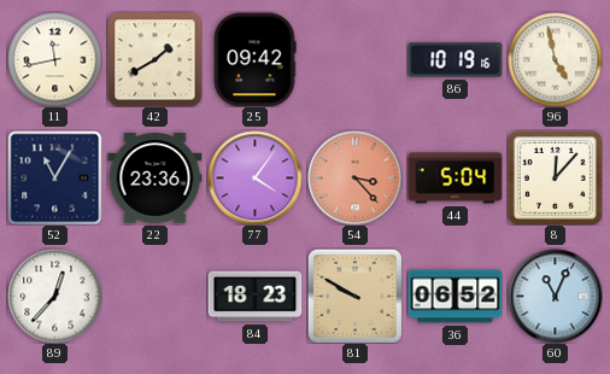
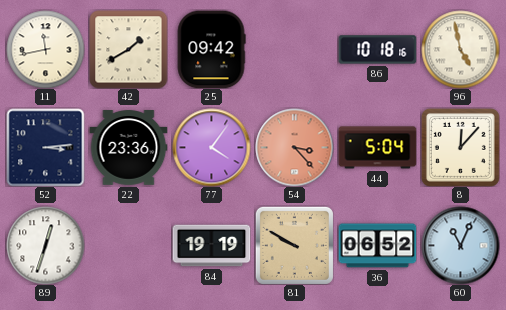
86: 10:19 -> 10:18
52: 11:05 -> 3:14
89: 12:37 -> 12:33
84: 18:23 -> 19:19
